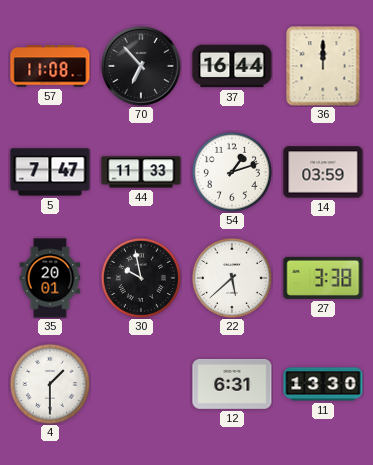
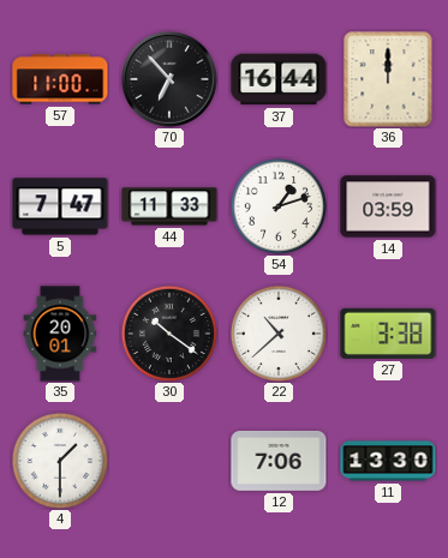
57: 11:08 -> 11:00
30: 9:58 -> 10:21
22: 5:38 -> 10:38
12: 6:31 -> 7:06
